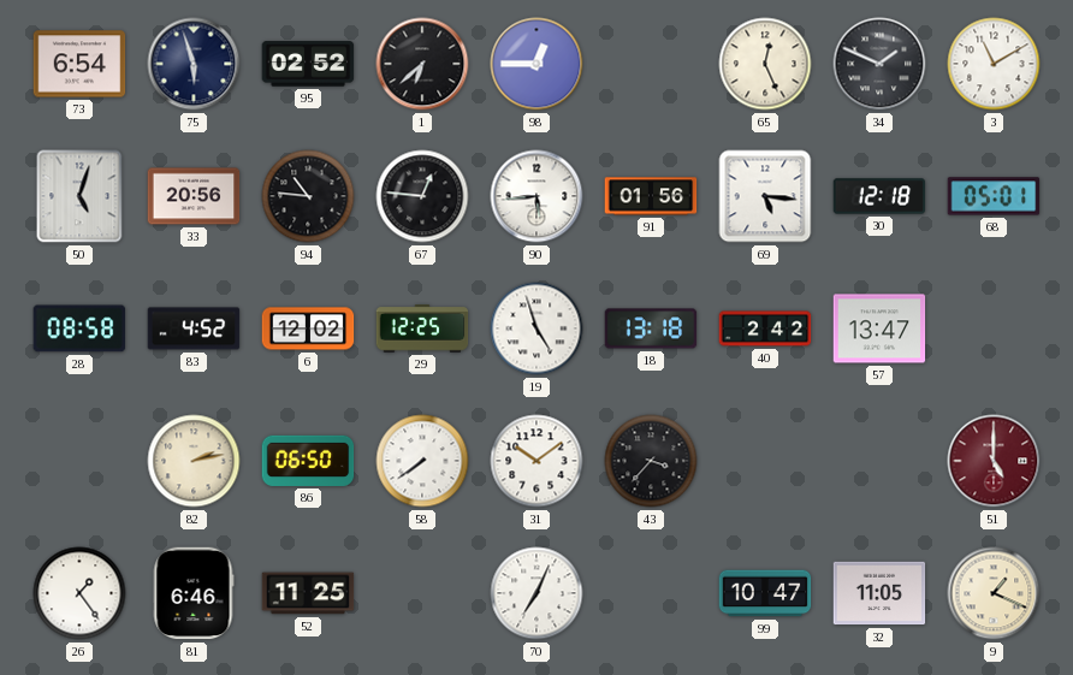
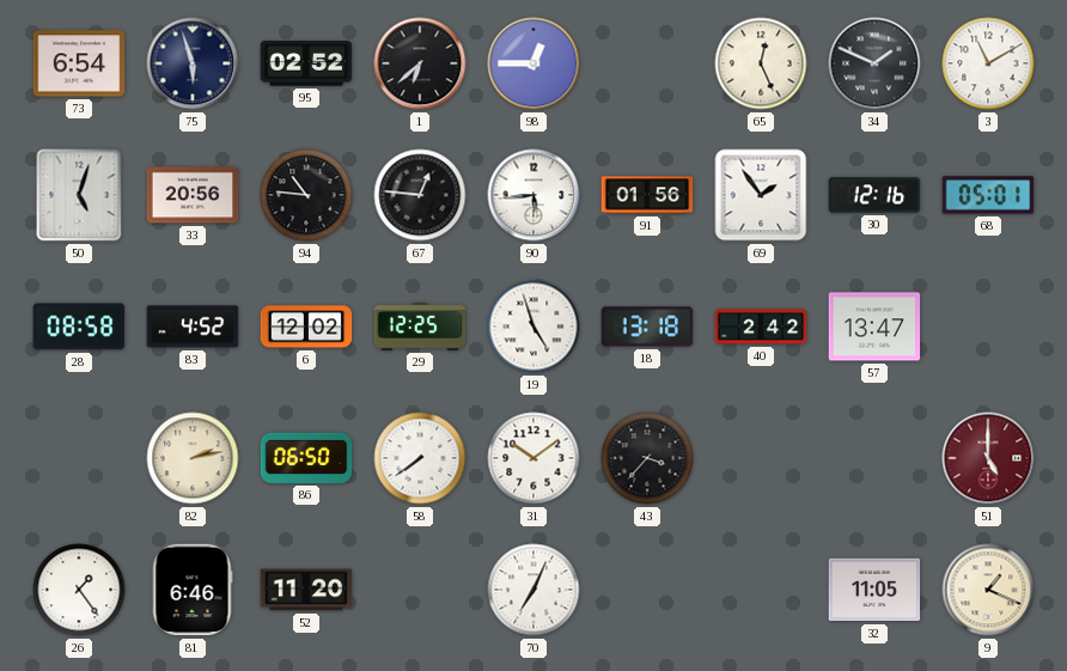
69: 5:16 -> 1:54
30: 12:18 -> 12:16
52: 11:25 -> 11:20
99: 10:47 -> none
